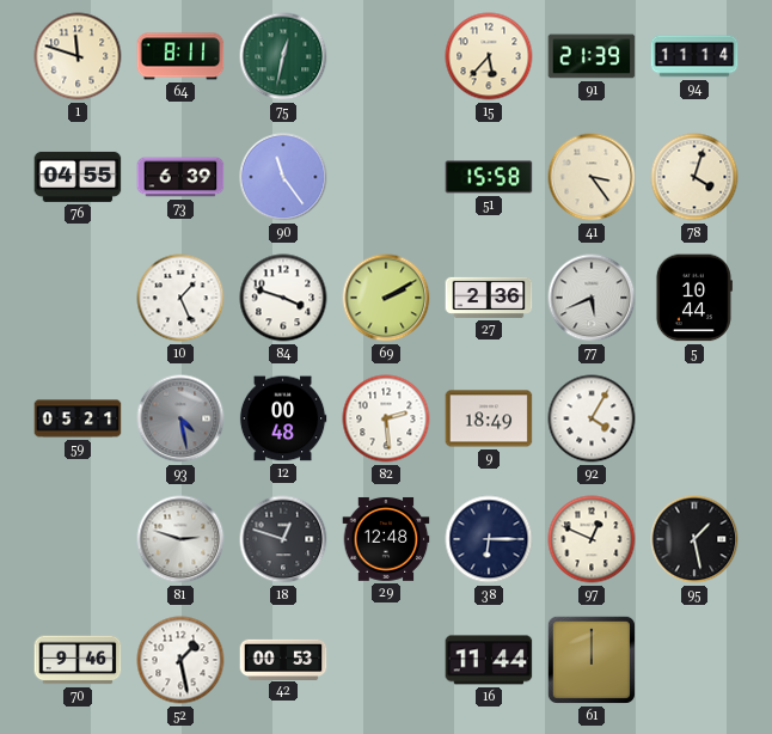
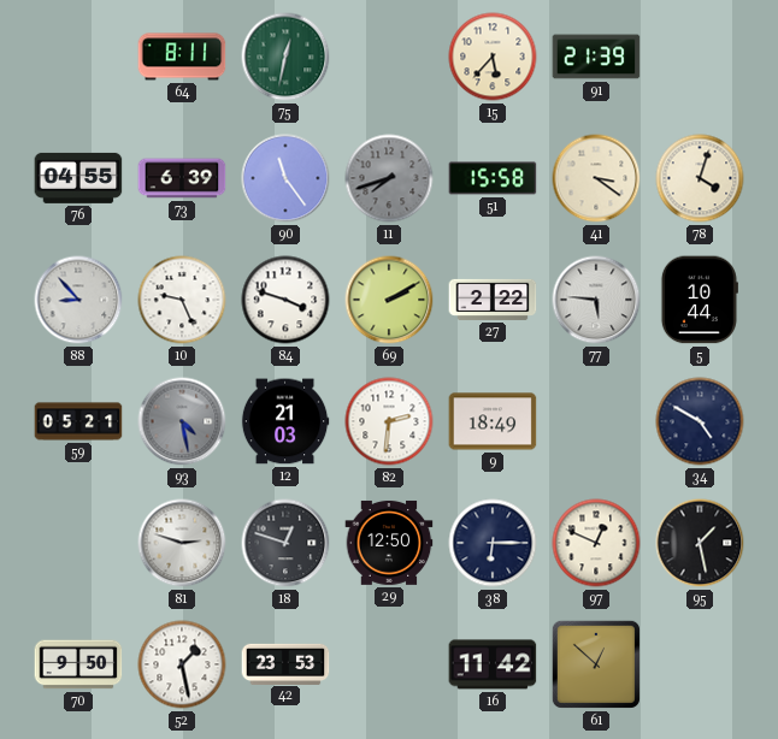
1: 11:48 -> none
94: 11:14 -> none
11: none -> 7:42
41: 3:24 -> 3:21
88: none -> 8:53
10: 1:26 -> 9:26
27: 2:36 -> 2:22
77: 5:41 -> 5:46
12: 00:48 -> 21:03
82: 2:29 -> 2:31
92: 4:05 -> none
34: none -> 4:50
29: 12:48 -> 12:50
70: 9:46 -> 9:50
42: 00:53 -> 23:53
16: 11:44 -> 11:42
61: 12:00 -> 12:52
